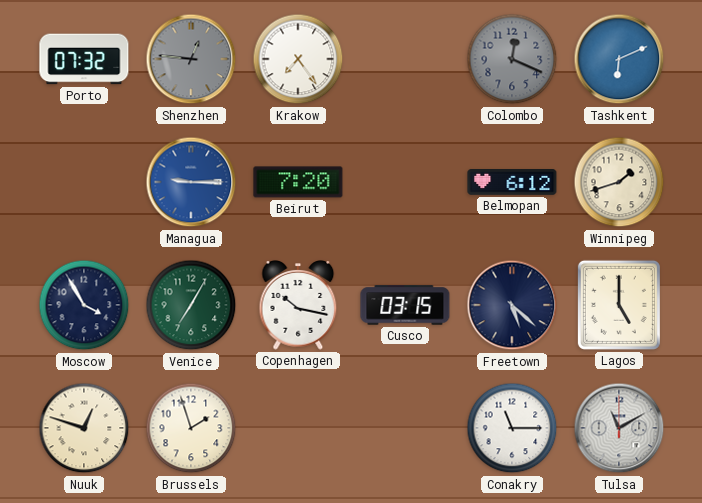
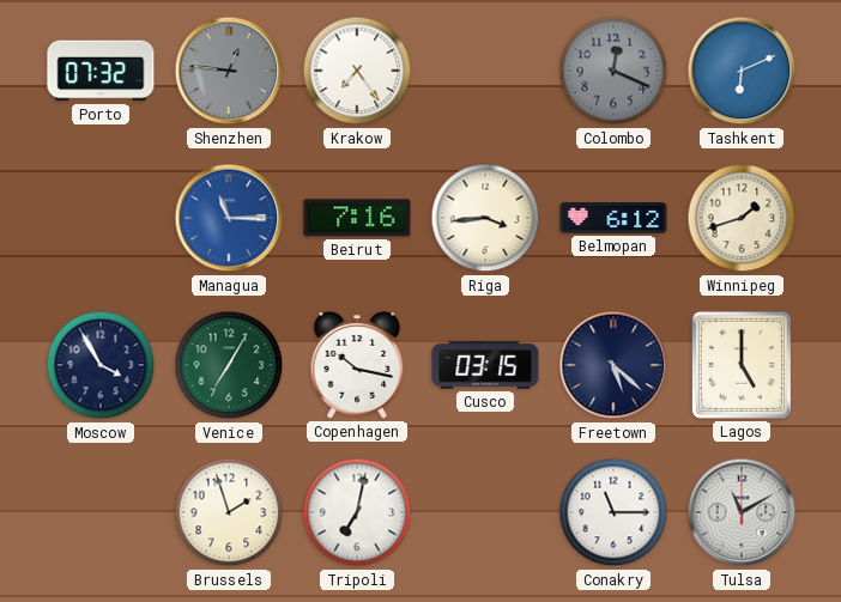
Managua: 9:15 -> 11:15
Beirut: 7:20 -> 7:16
Riga: none -> 3:44
Nuuk: 12:48 -> none
Tripoli: none -> 7:02
